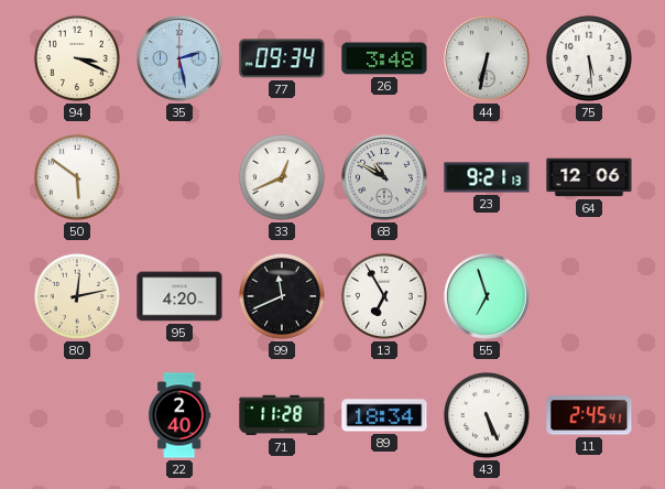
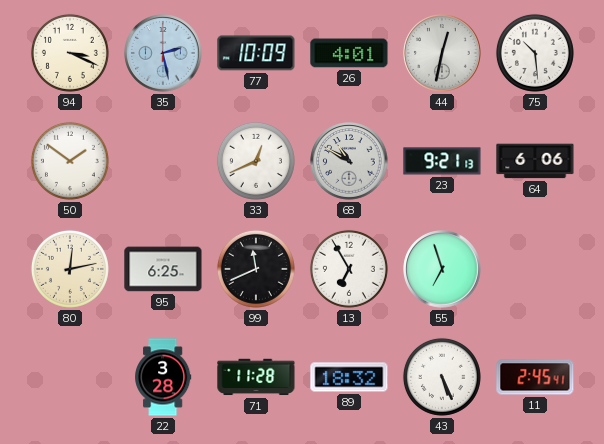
77: 09:34 -> 10:09
26: 3:48 -> 4:01
44: 6:32 -> 12:32
75: 5:29 -> 10:29
50: 5:51 -> 1:51
64: 12:06 -> 6:06
95: 4:20 -> 6:25
22: 2:40 -> 3:28
89: 18:34 -> 18:32
